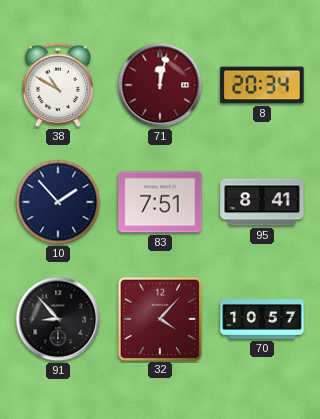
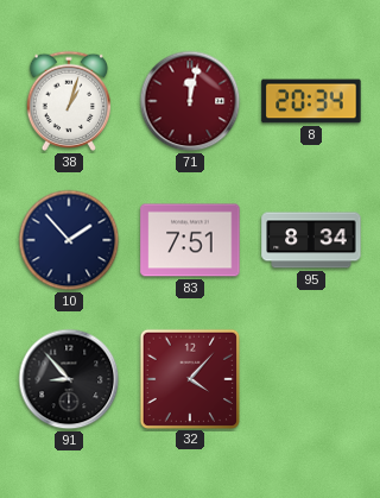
38: 10:50 -> 1:03
95: 8:41 -> 8:34
70: 10:57 -> none
